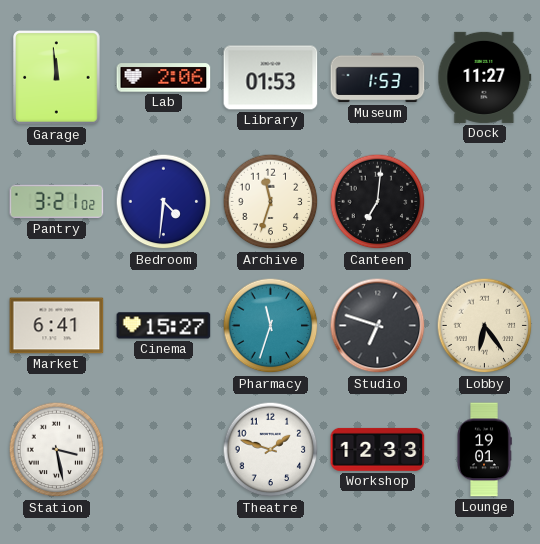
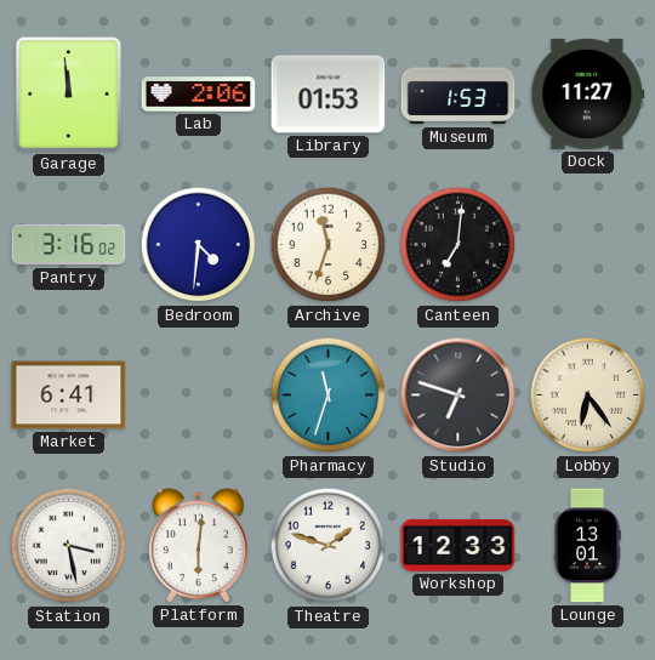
Pantry: 3:21 -> 3:16
Cinema: 15:27 -> none
Platform: none -> 6:01
Lounge: 19:01 -> 13:01
